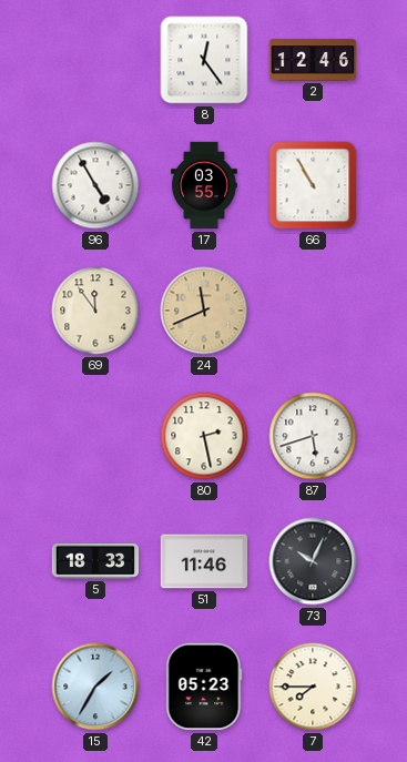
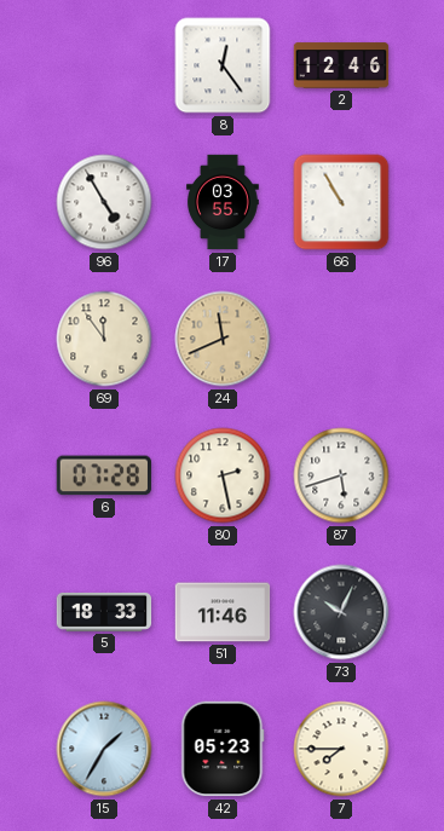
6: none -> 07:28
